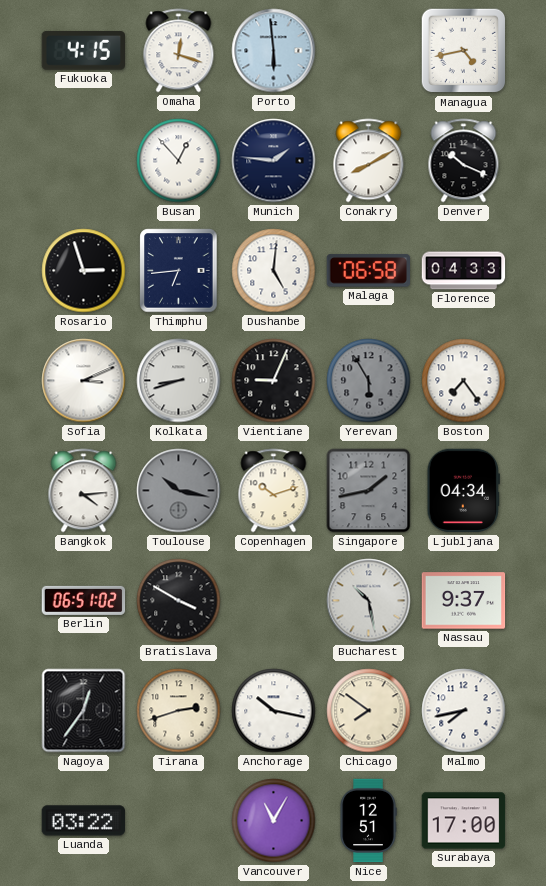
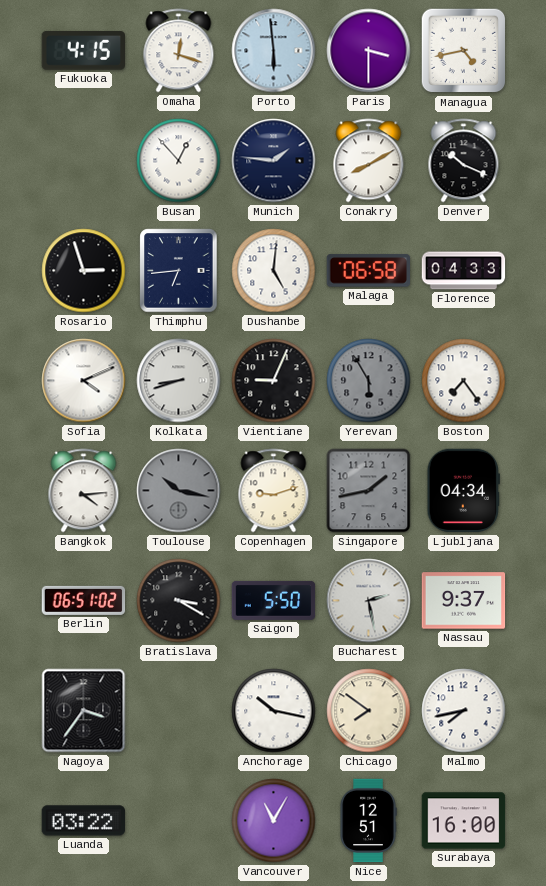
Paris: none -> 3:30
Sofia: 3:11 -> 4:11
Copenhagen: 10:12 -> 9:12
Bratislava: 3:50 -> 3:20
Saigon: none -> 5:50
Bucharest: 10:28 -> 2:28
Nagoya: 12:36 -> 3:36
Tirana: 2:42 -> none
Surabaya: 17:00 -> 16:00
